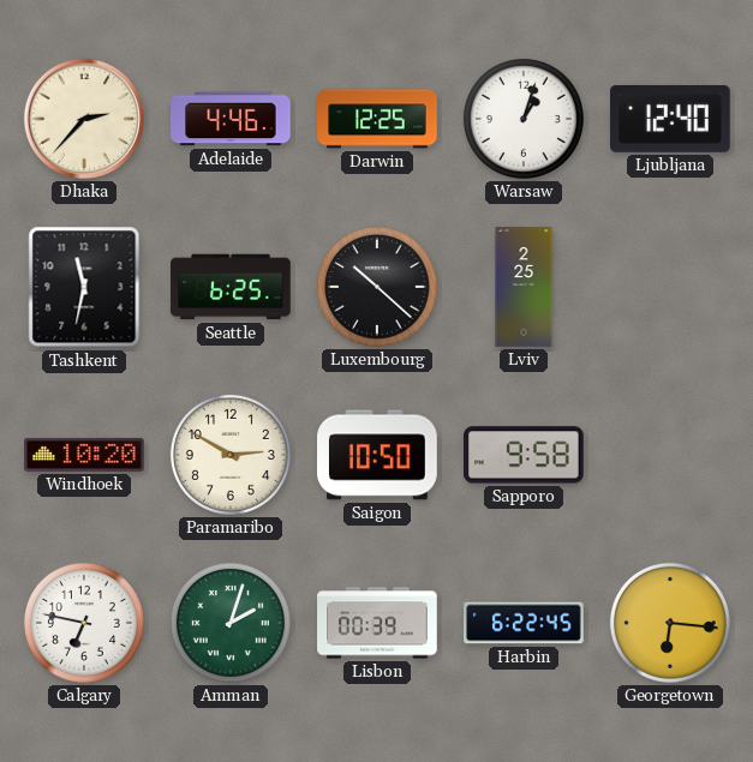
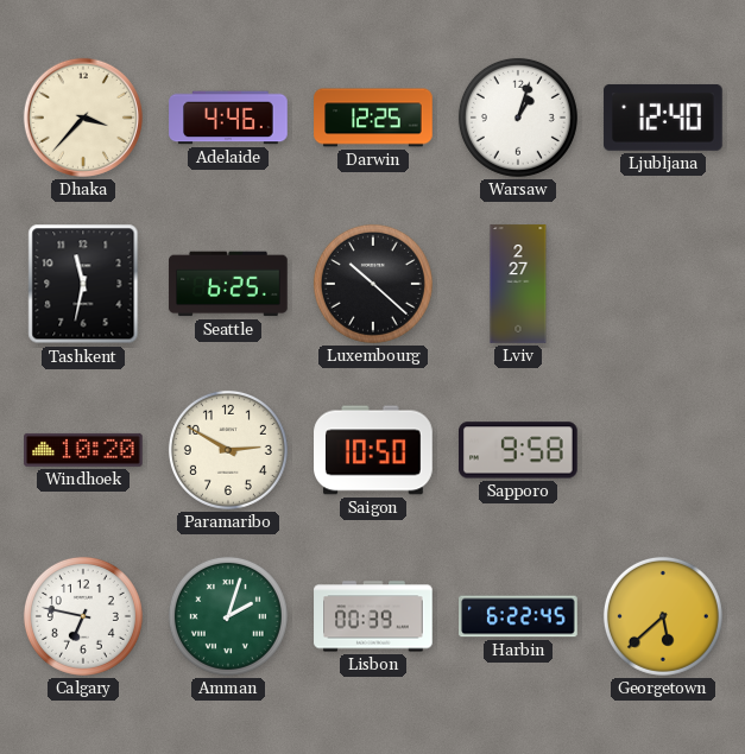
Dhaka: 2:37 -> 3:37
Lviv: 2:25 -> 2:27
Georgetown: 6:16 -> 5:38
